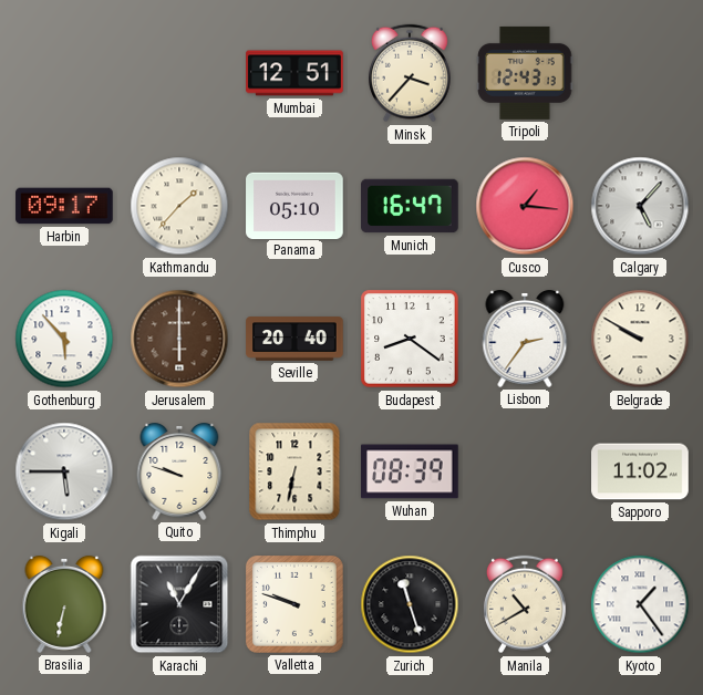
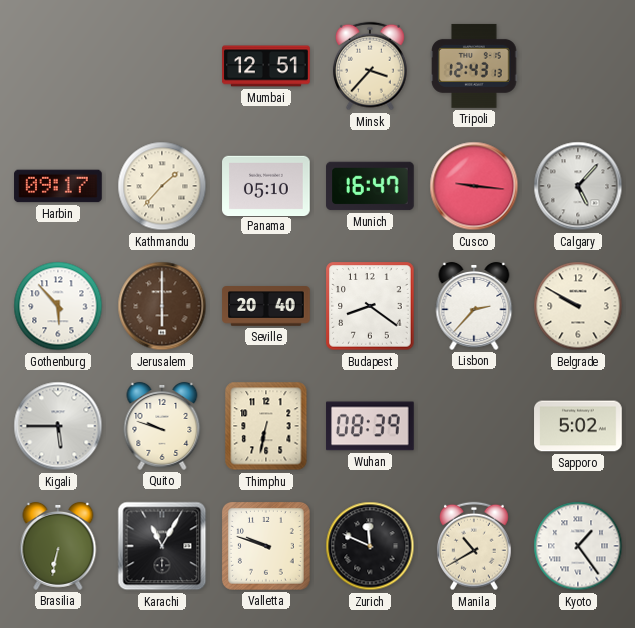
Cusco: 1:16 -> 9:16
Lisbon: 2:36 -> 2:37
Sapporo: 11:02 -> 5:02
Zurich: 11:27 -> 11:49
